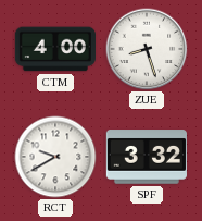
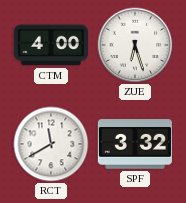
ZUE: 8:27 -> 6:27
RCT: 9:40 -> 11:40
